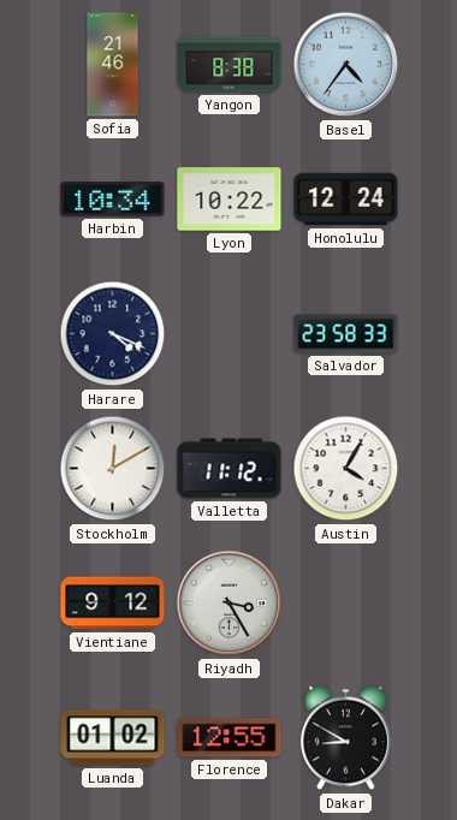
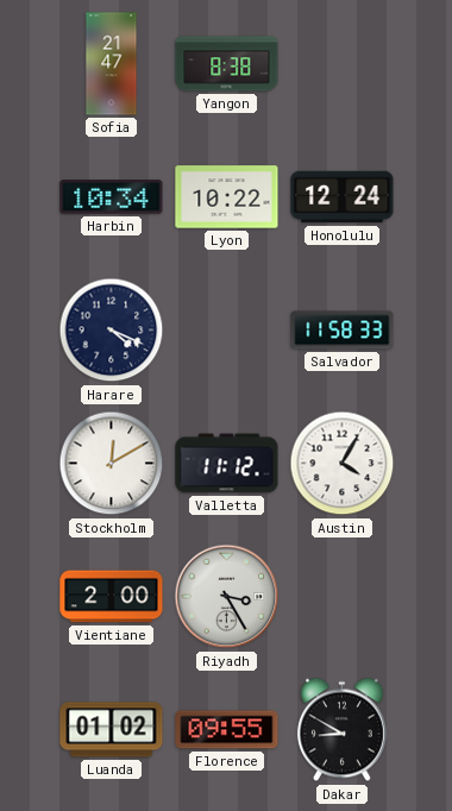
Sofia: 21:46 -> 21:47
Basel: 4:36 -> none
Salvador: 23:58 -> 11:58
Vientiane: 9:12 -> 2:00
Florence: 12:55 -> 09:55
